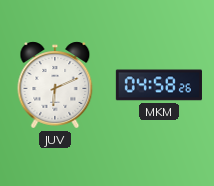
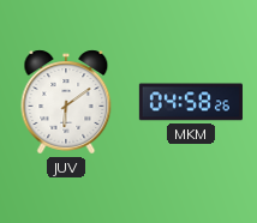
JUV: 6:11 -> 6:09
